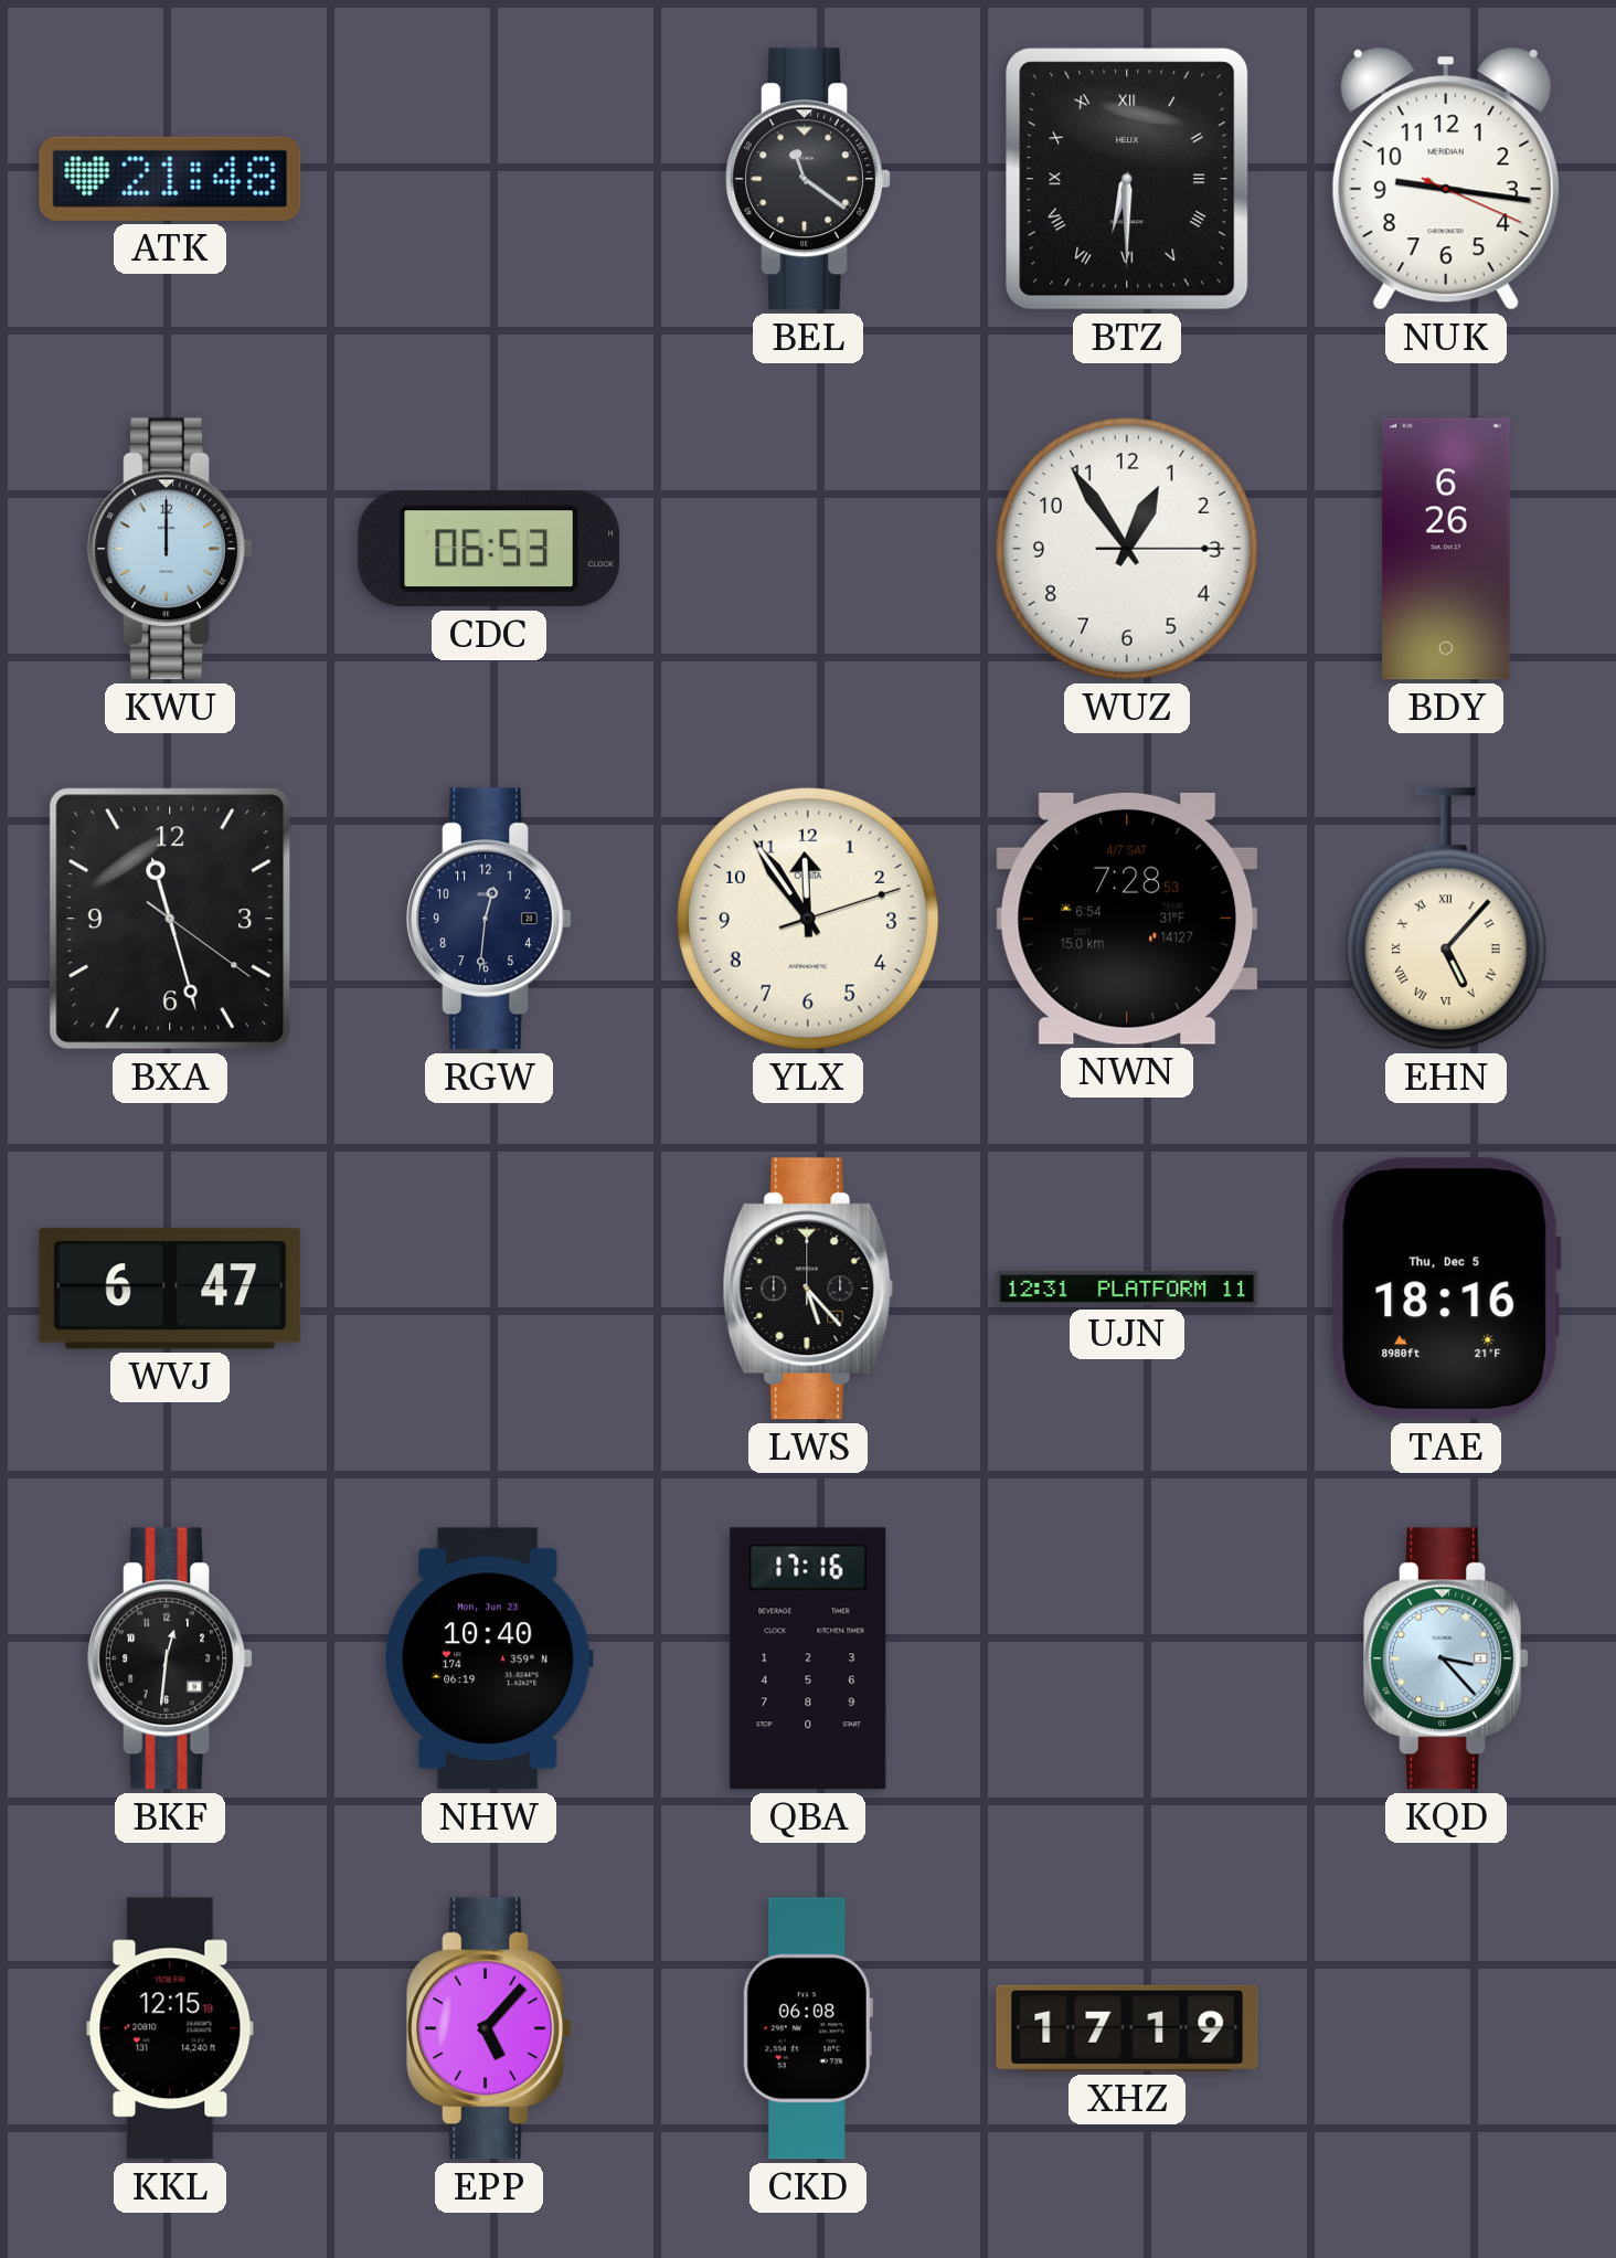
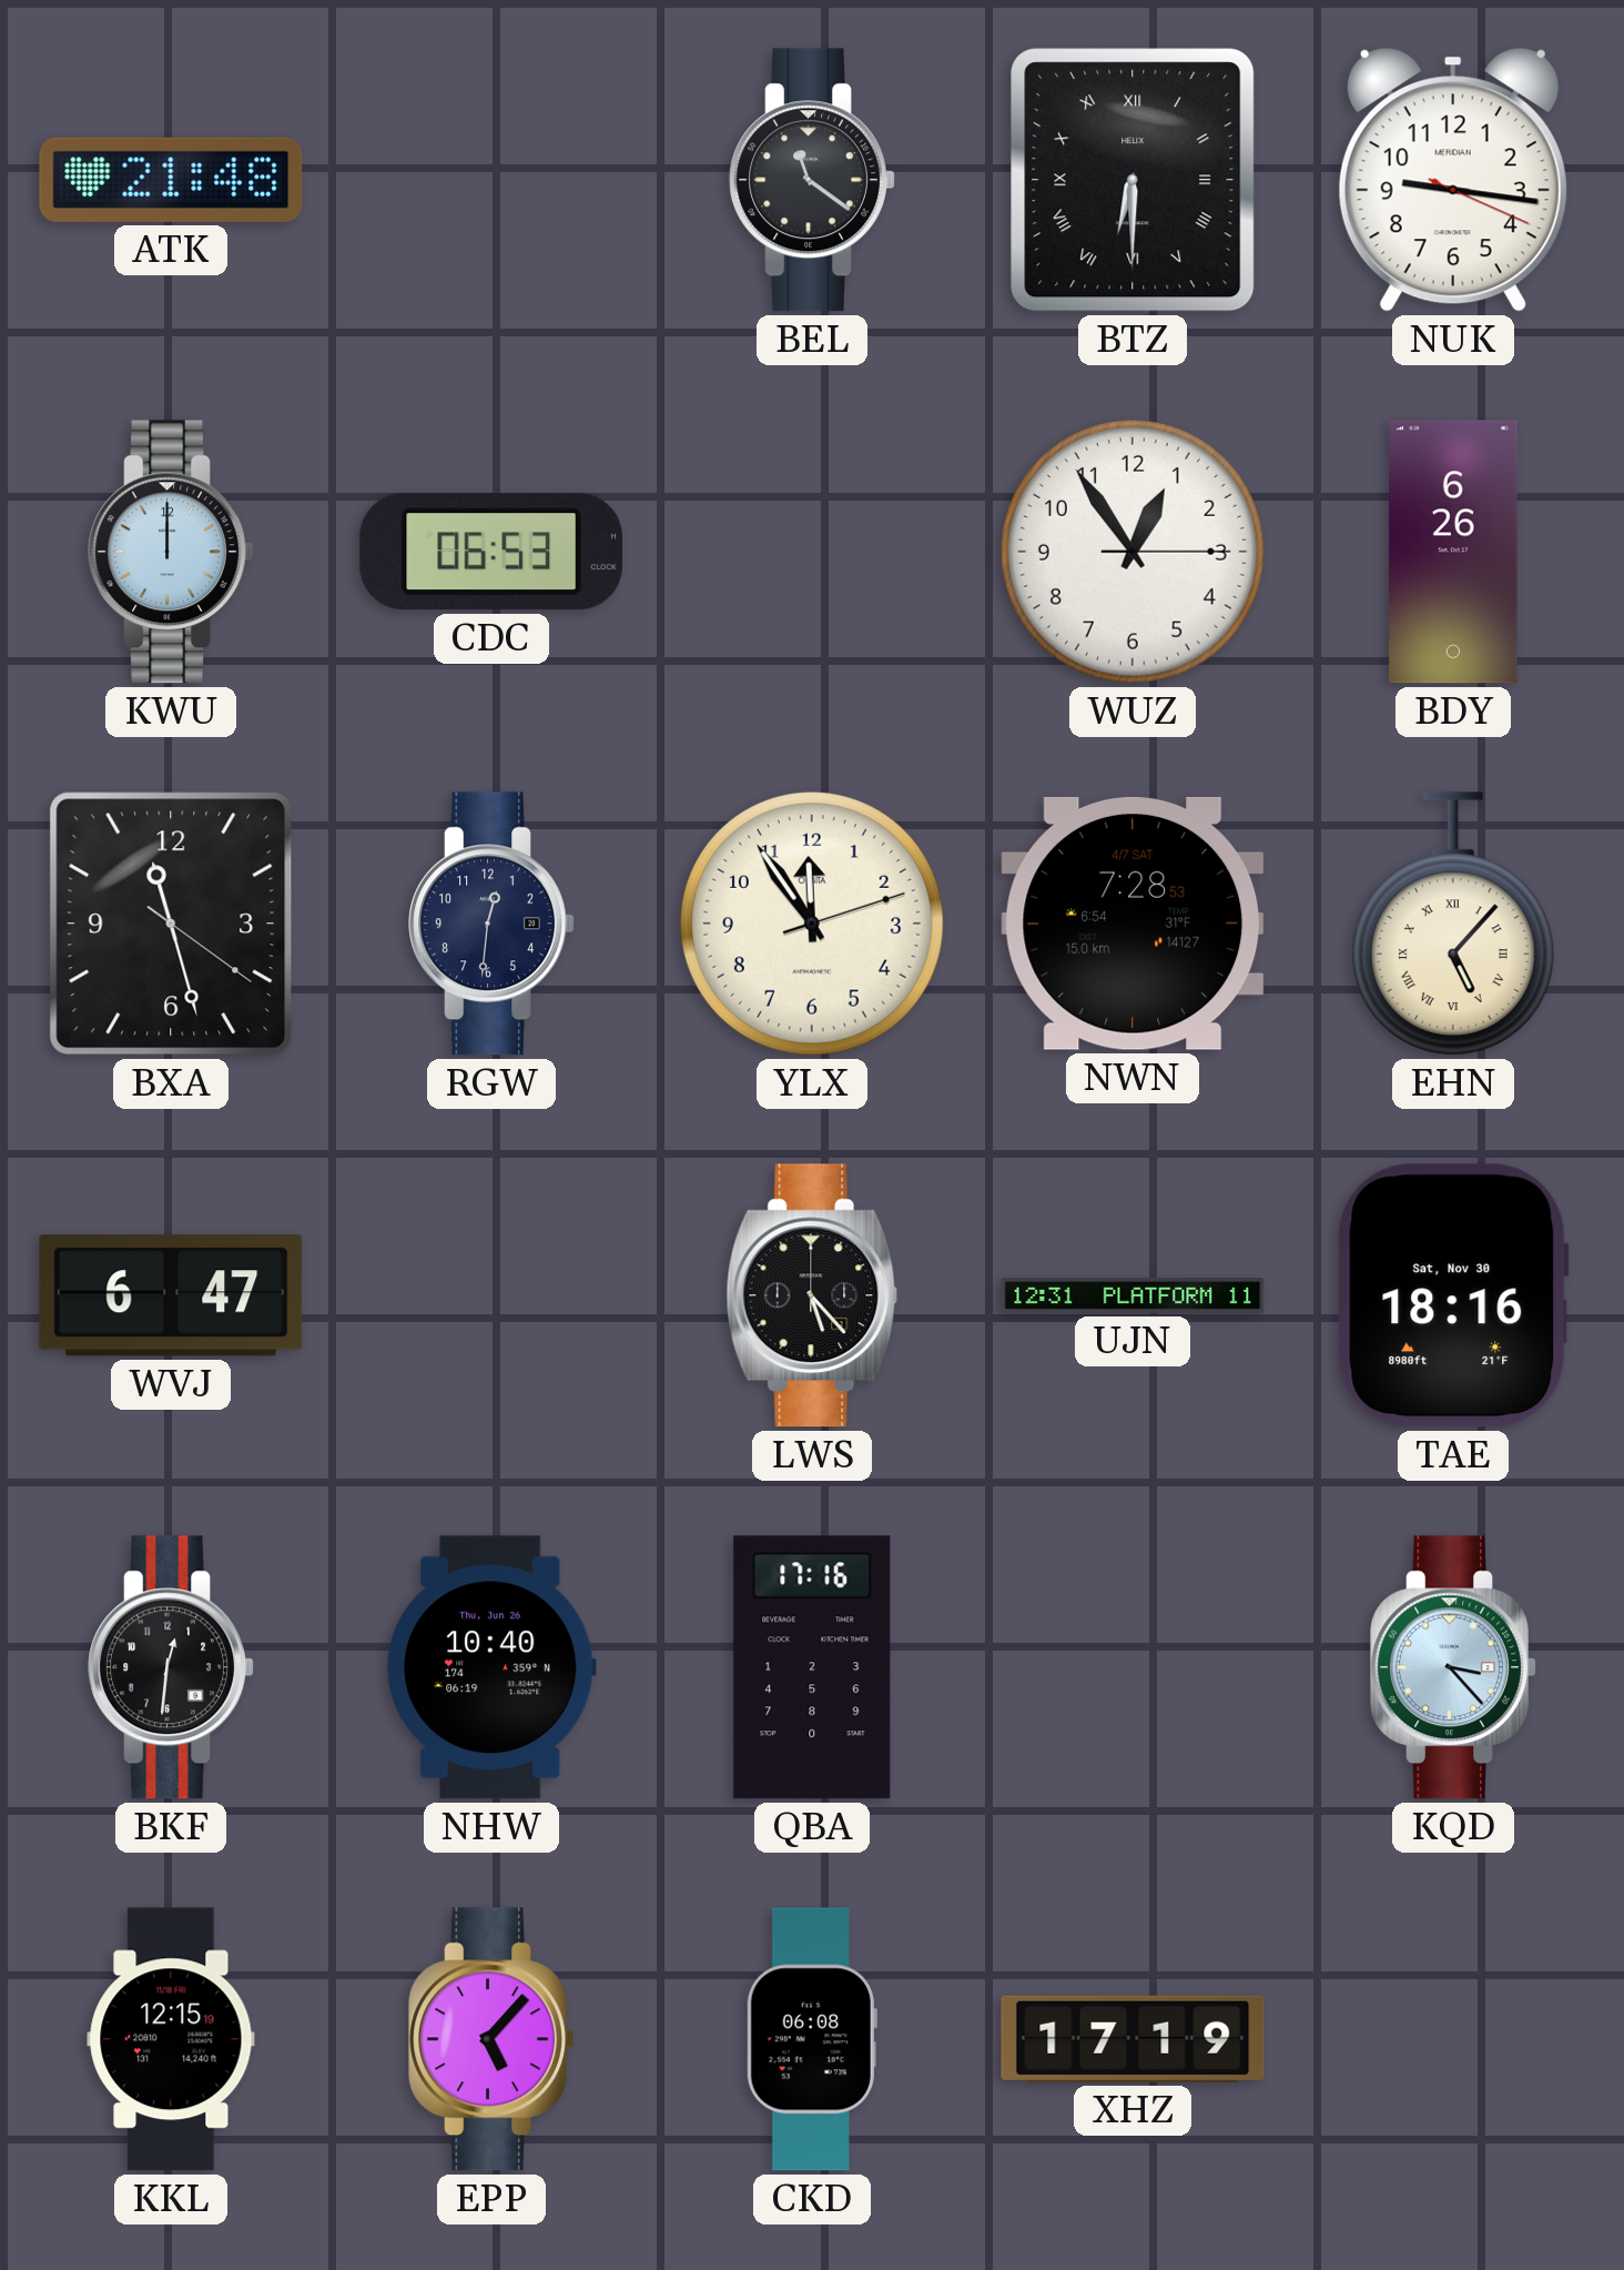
TAE date: Thu, Dec 5 -> Sat, Nov 30
NHW date: Mon, Jun 23 -> Thu, Jun 26
